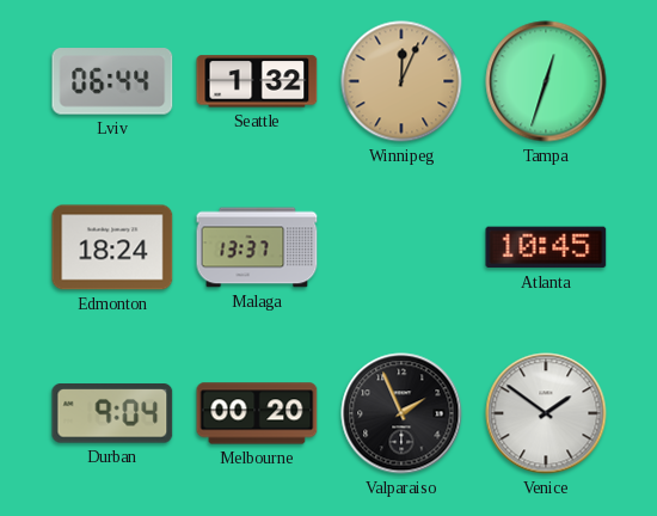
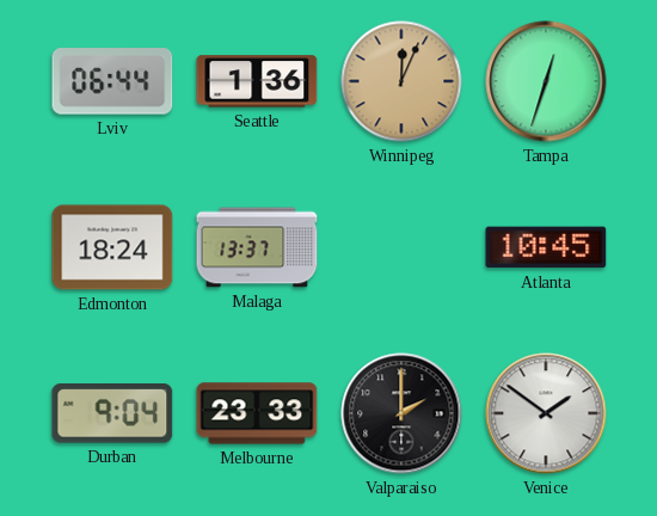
Seattle: 1:32 -> 1:36
Melbourne: 00:20 -> 23:33
Valparaiso: 1:56 -> 2:00
